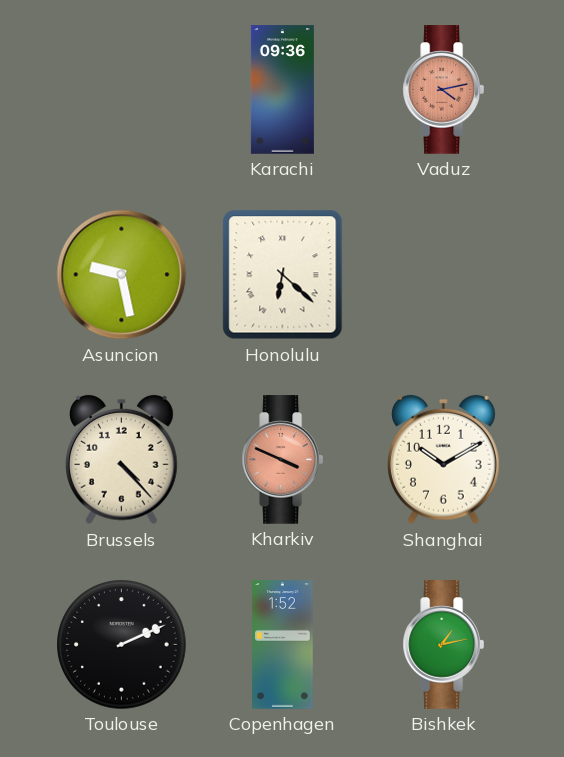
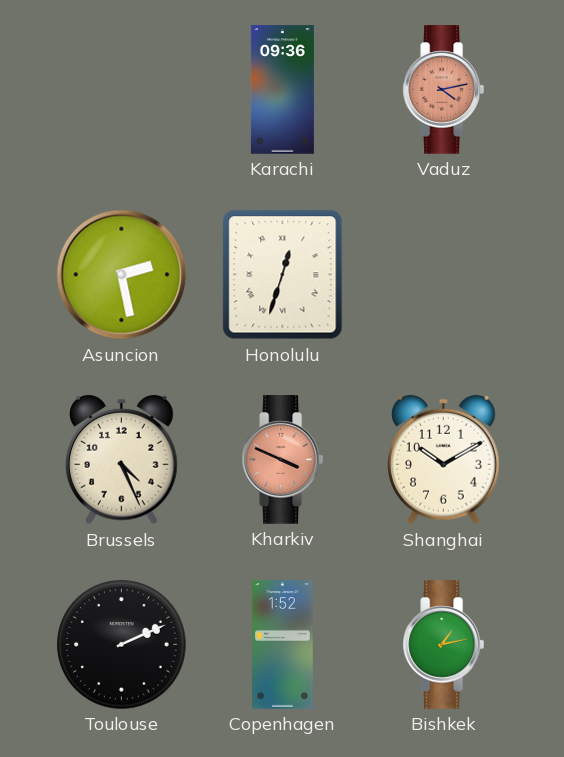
Asuncion: 9:28 -> 2:28
Honolulu: 6:22 -> 12:33
Brussels: 4:23 -> 4:26
